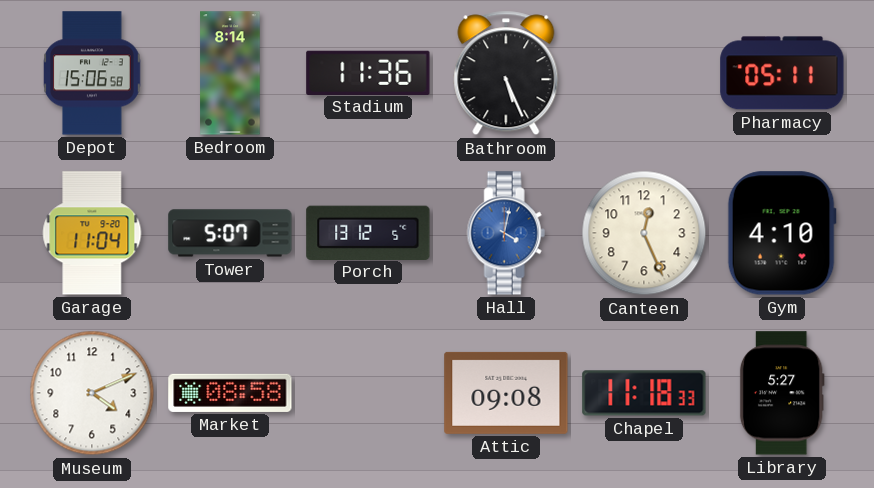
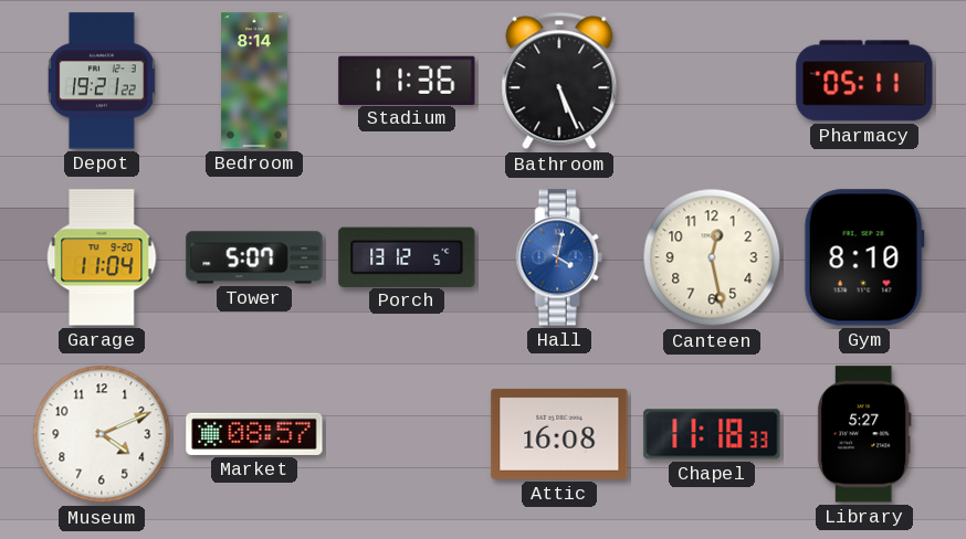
Depot: 15:06 -> 19:21
Canteen: 12:26 -> 12:28
Gym: 4:10 -> 8:10
Market: 08:58 -> 08:57
Attic: 09:08 -> 16:08
